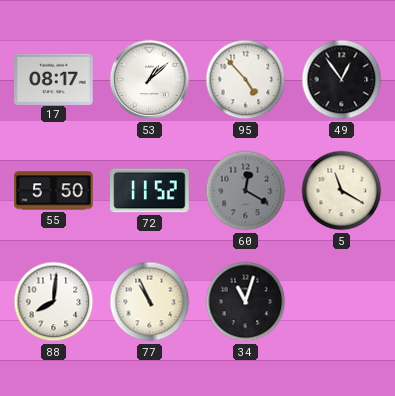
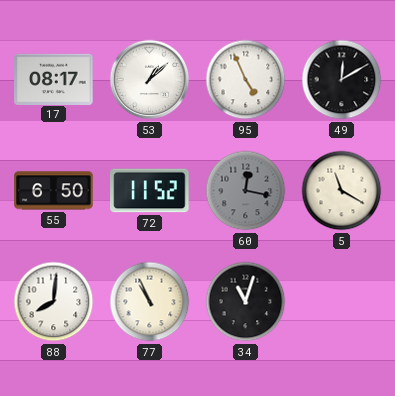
95: 4:53 -> 4:56
49: 12:54 -> 12:10
55: 5:50 -> 6:50
60: 12:20 -> 12:17
